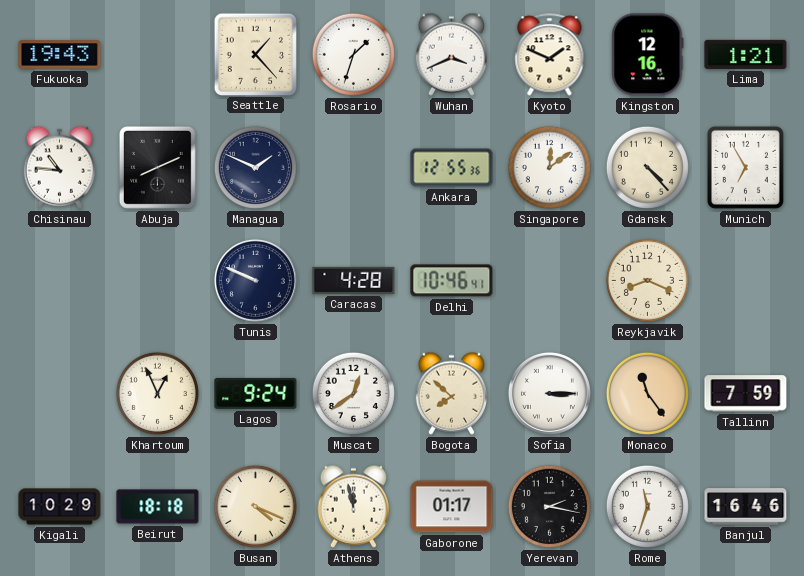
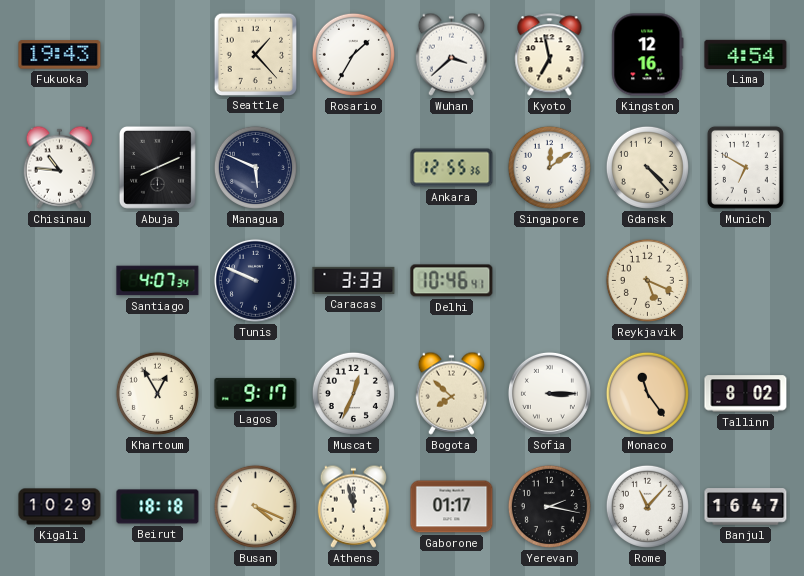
Rosario: 1:33 -> 1:35
Wuhan: 3:41 -> 3:38
Kyoto: 1:49 -> 6:58
Lima: 1:21 -> 4:54
Managua: 1:49 -> 5:49
Munich: 6:55 -> 6:50
Santiago: none -> 4:07
Caracas: 4:28 -> 3:33
Reykjavik: 8:19 -> 5:19
Khartoum: 12:56 -> 12:55
Lagos: 9:24 -> 9:17
Muscat: 12:39 -> 12:34
Tallinn: 7:59 -> 8:02
Rome: 11:33 -> 11:07
Banjul: 16:46 -> 16:47
